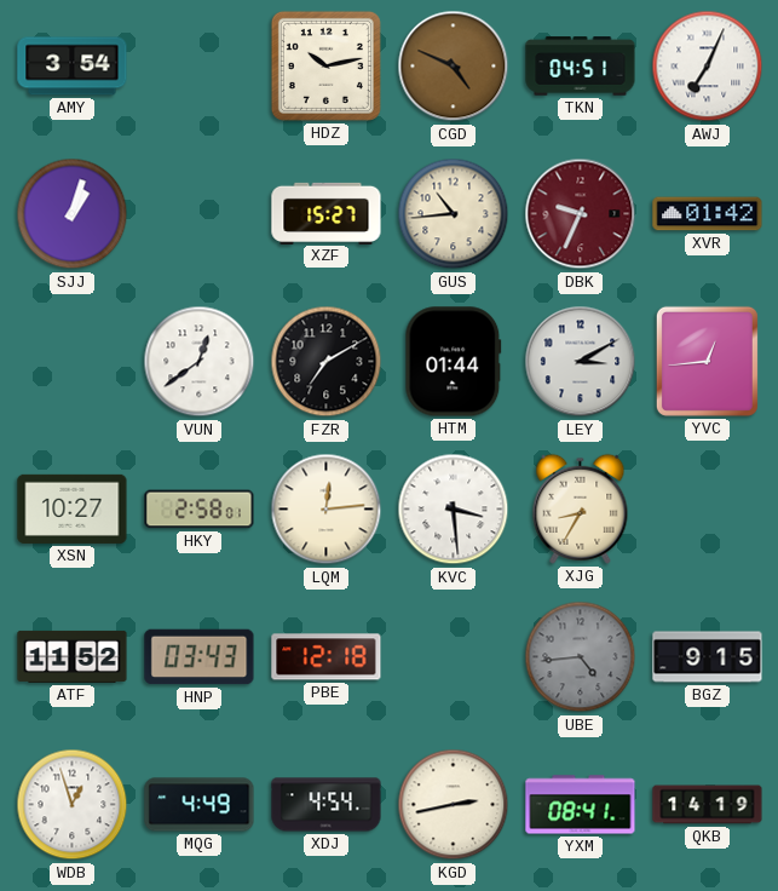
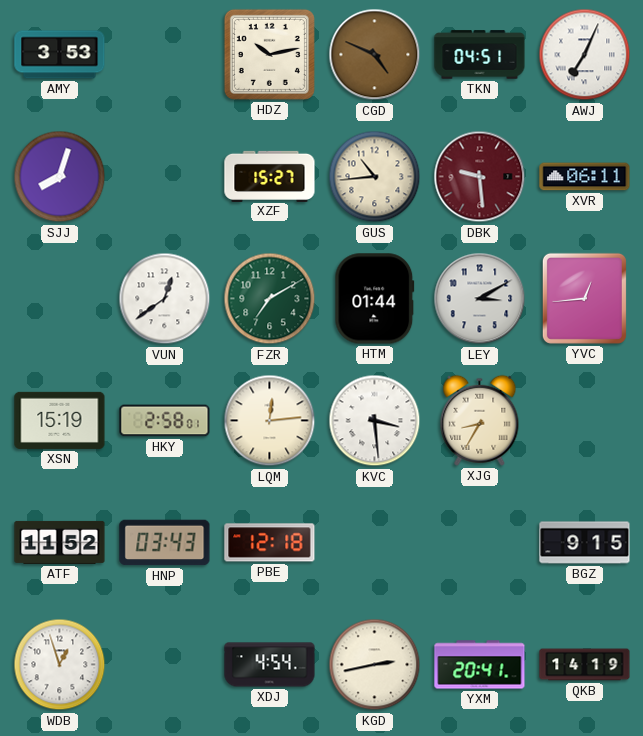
AMY: 3:54 -> 3:53
SJJ: 1:03 -> 8:03
DBK: 9:34 -> 9:29
XVR: 01:42 -> 06:11
FZR dial: black -> green
XSN: 10:27 -> 15:19
UBE: 4:44 -> none
MQG: 4:49 -> none
YXM: 08:41 -> 20:41
